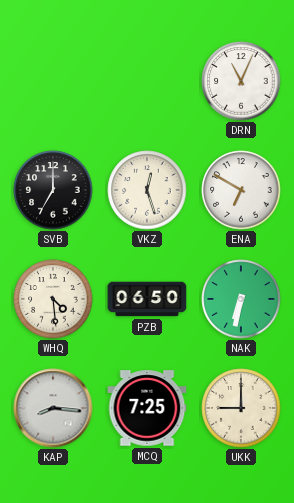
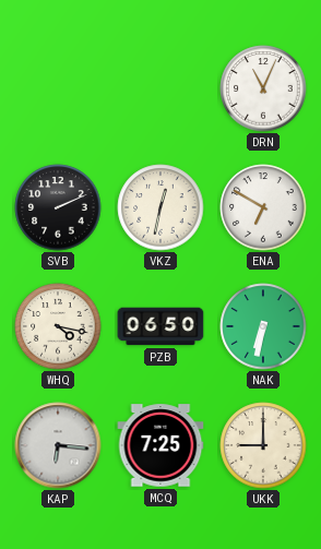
SVB: 7:00 -> 2:11
VKZ: 12:27 -> 12:32
WHQ: 4:29 -> 4:17
KAP: 8:16 -> 6:16
